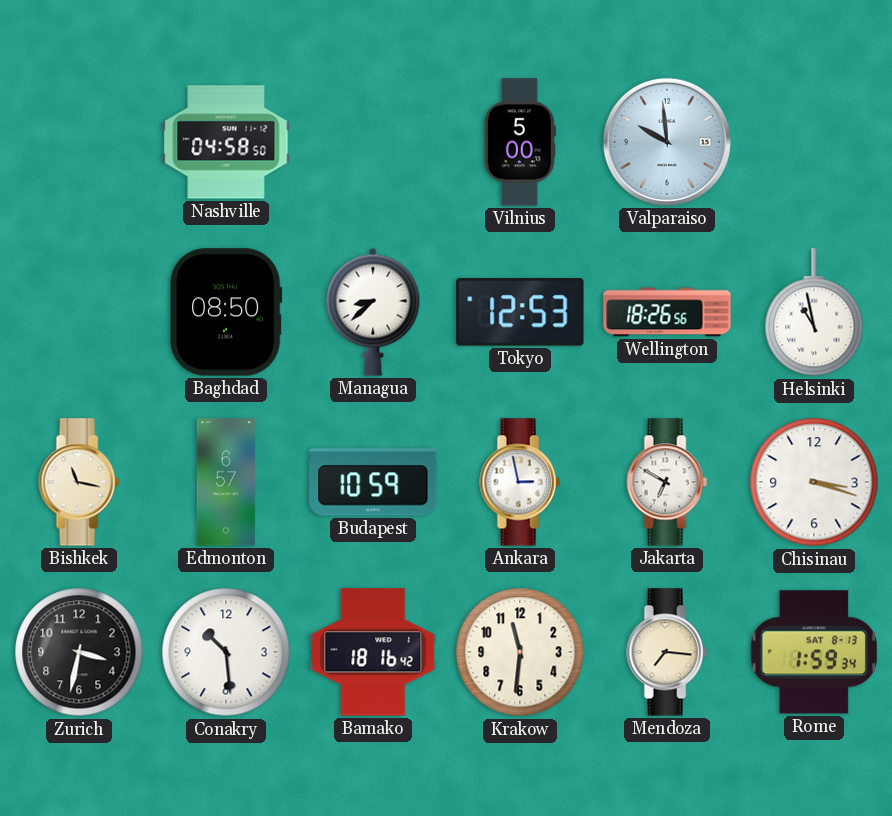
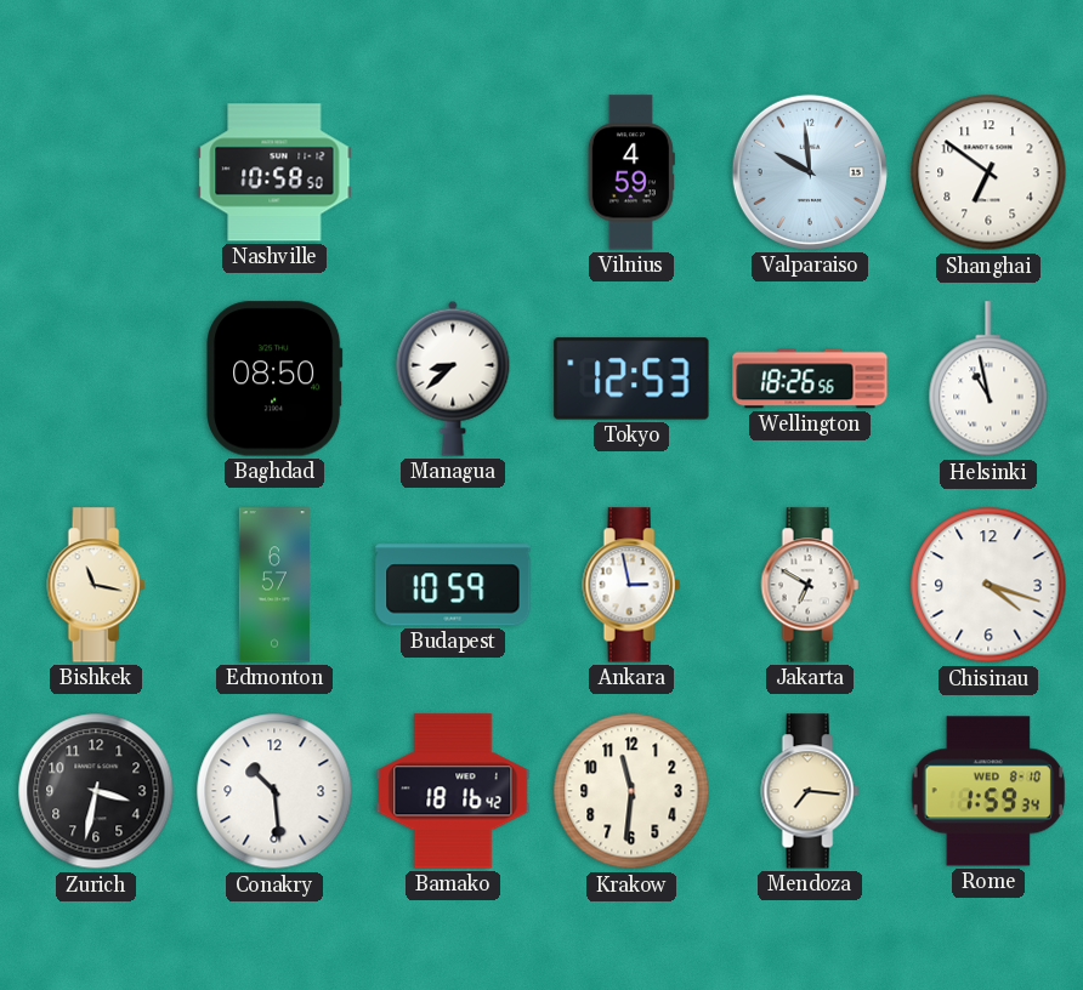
Nashville: 04:58 -> 10:58
Vilnius: 5:00 -> 4:59
Shanghai: none -> 6:51
Chisinau: 3:18 -> 4:18
Rome date: SAT 8-13 -> WED 8-10
